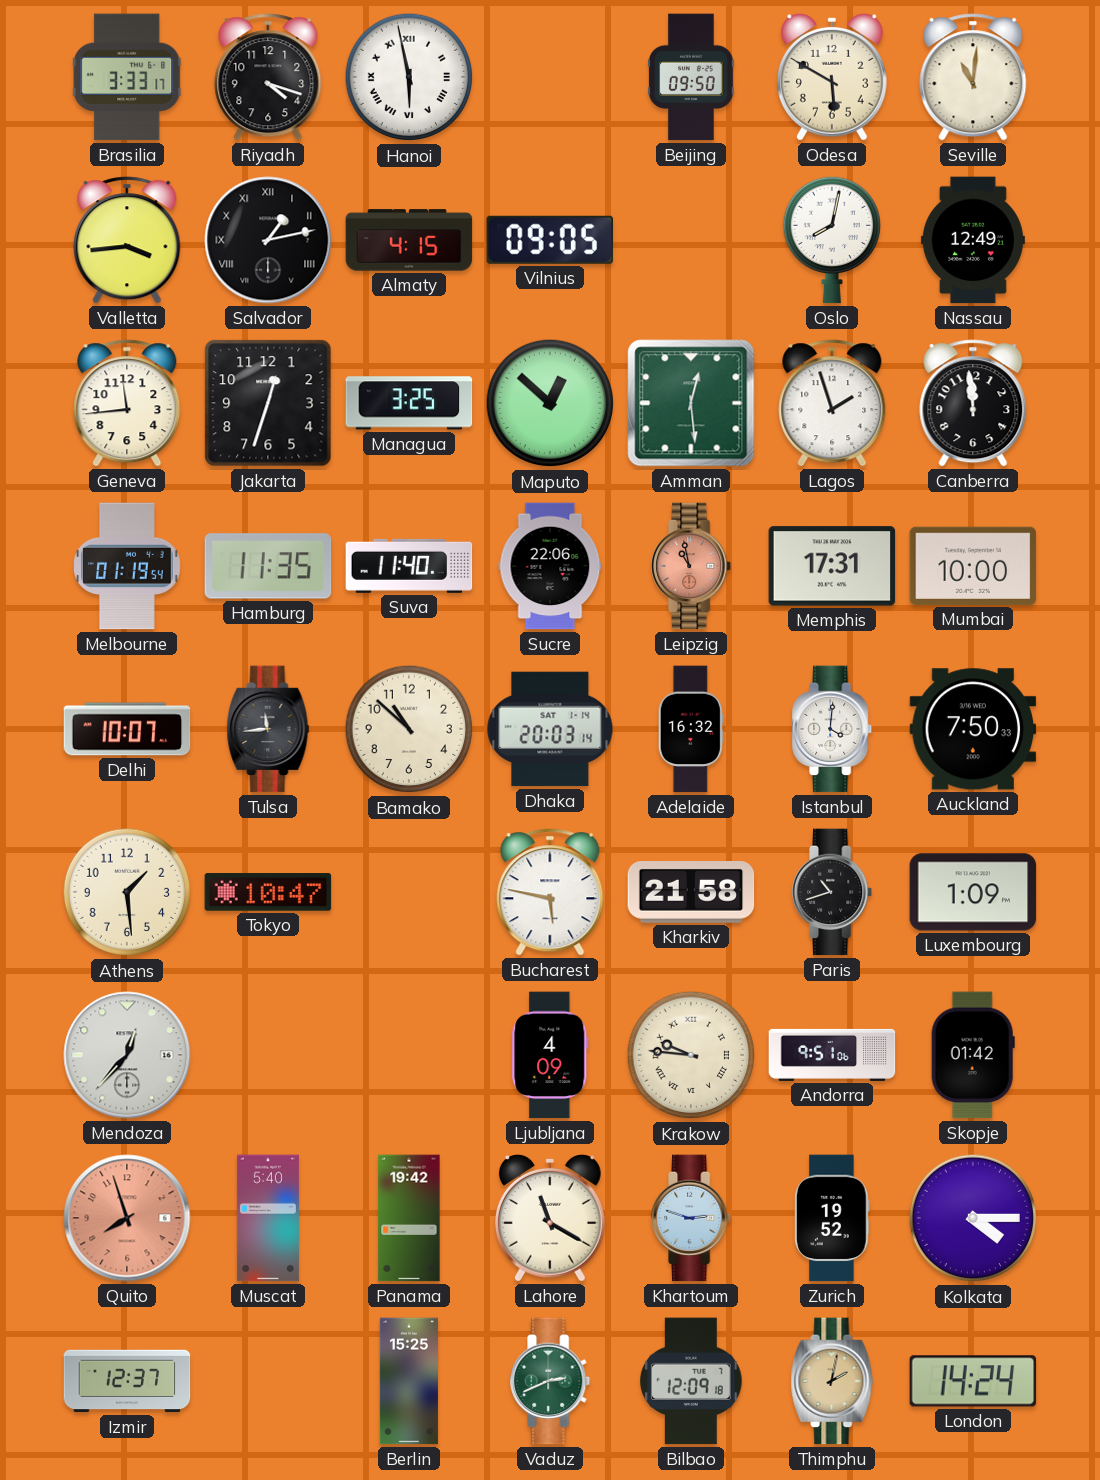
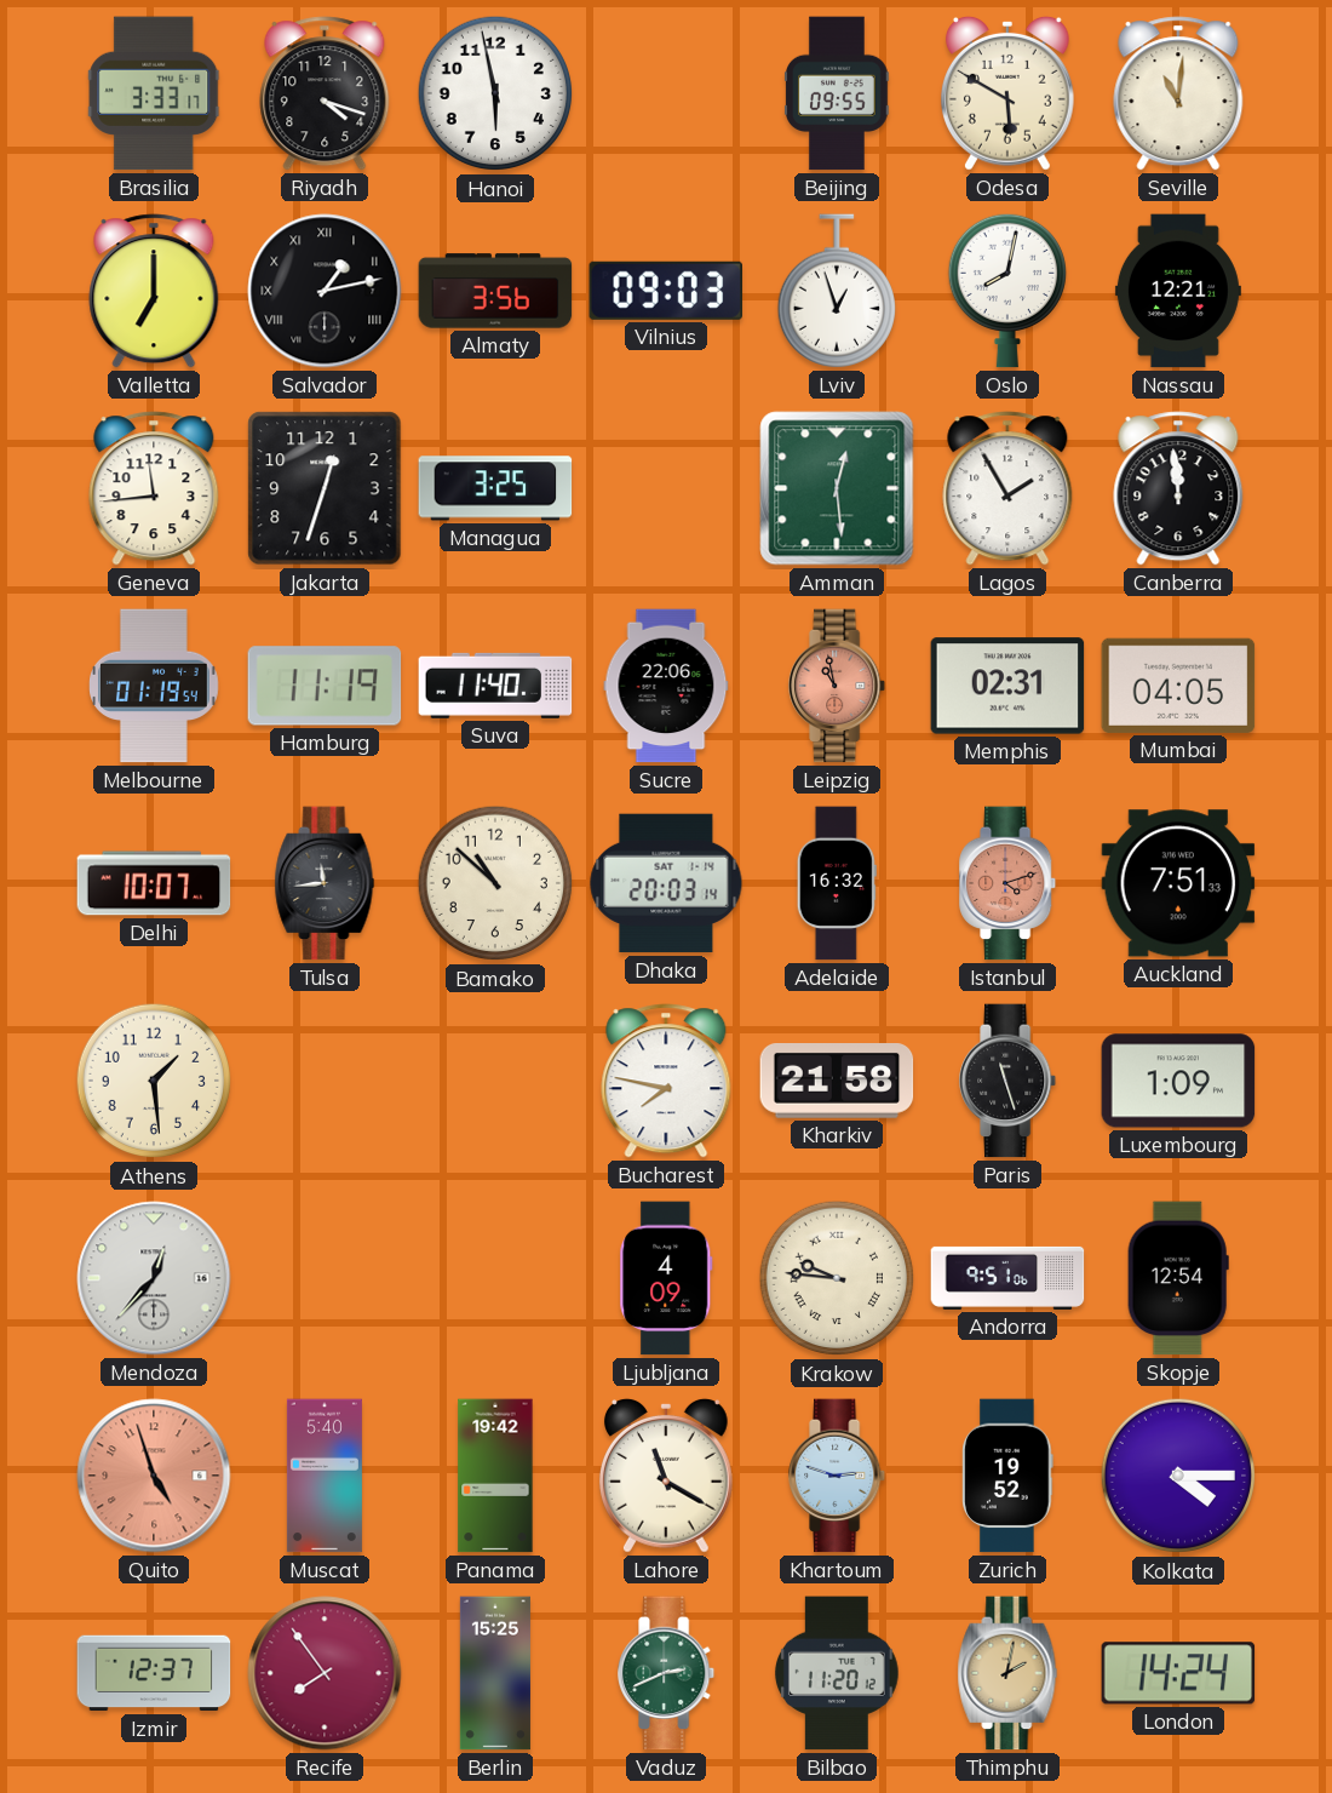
Hanoi numerals: Roman -> Arabic
Beijing: 09:50 -> 09:55
Valletta: 3:44 -> 7:00
Almaty: 4:15 -> 3:56
Vilnius: 09:05 -> 09:03
Lviv: none -> 12:57
Nassau: 12:49 -> 12:21
Maputo: 12:52 -> none
Lagos: 1:57 -> 1:55
Hamburg: 11:35 -> 11:19
Memphis: 17:31 -> 02:31
Mumbai: 10:00 -> 04:05
Istanbul: 4:01 -> 4:12
Istanbul dial: white -> salmon
Auckland: 7:50 -> 7:51
Tokyo: 10:47 -> none
Bucharest: 5:47 -> 7:47
Paris: 10:42 -> 11:27
Skopje: 01:42 -> 12:54
Quito: 7:57 -> 4:57
Recife: none -> 7:54
Bilbao: 12:09 -> 11:20
